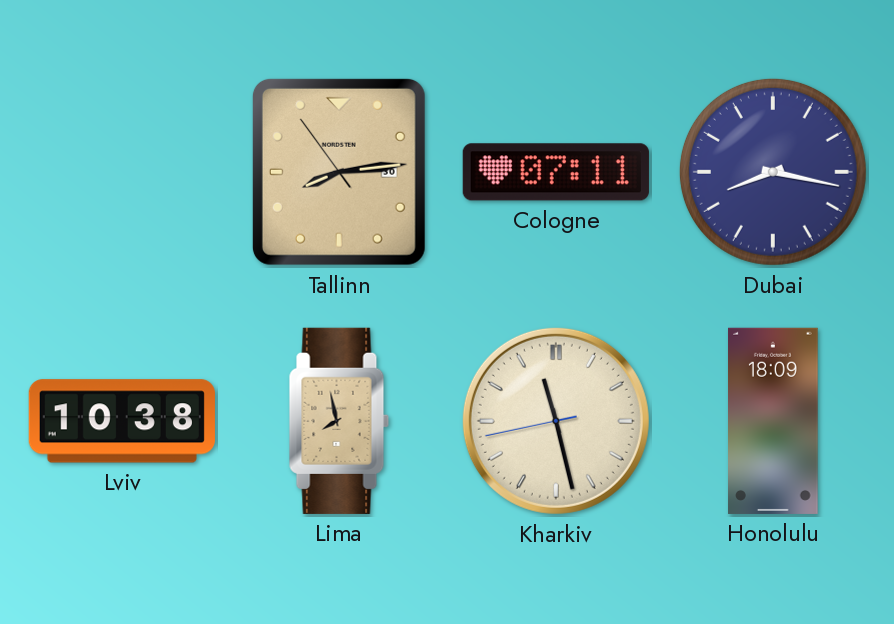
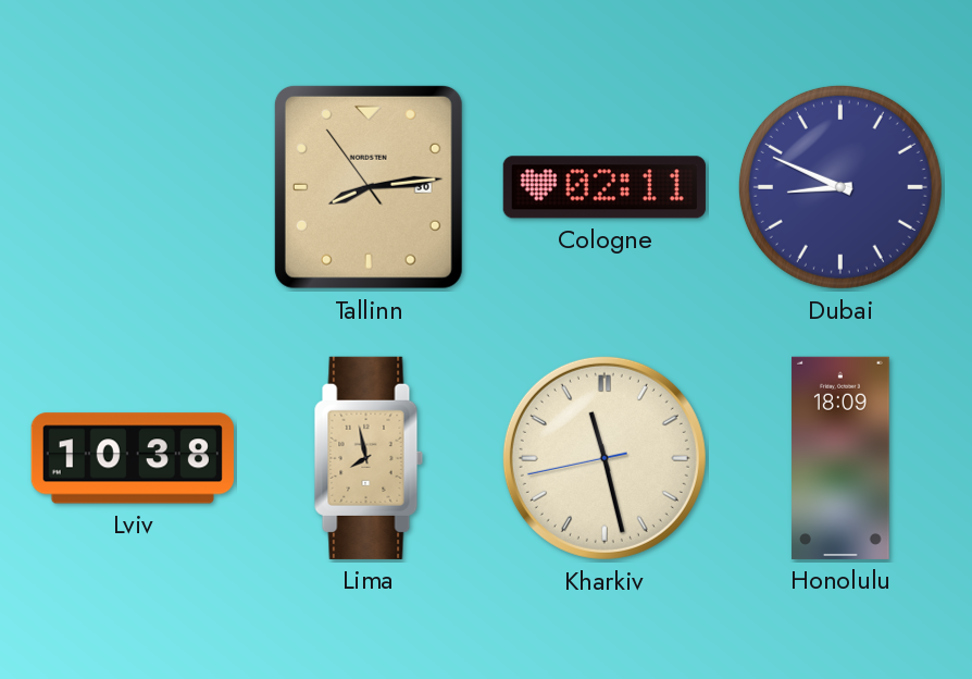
Cologne: 07:11 -> 02:11
Dubai: 8:17 -> 8:49
